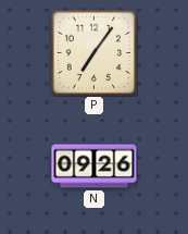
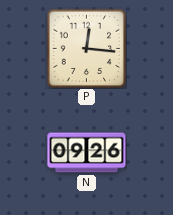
P: 7:06 -> 12:16
